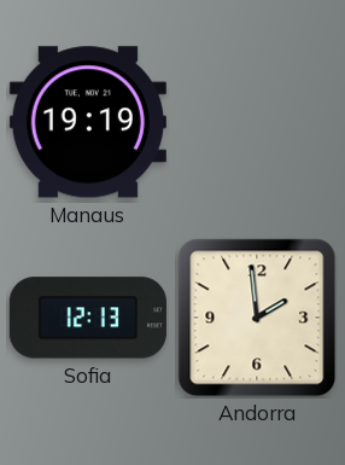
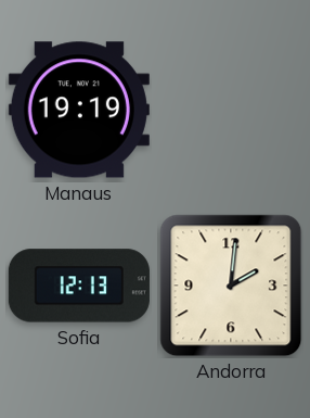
Andorra: 1:59 -> 2:01
